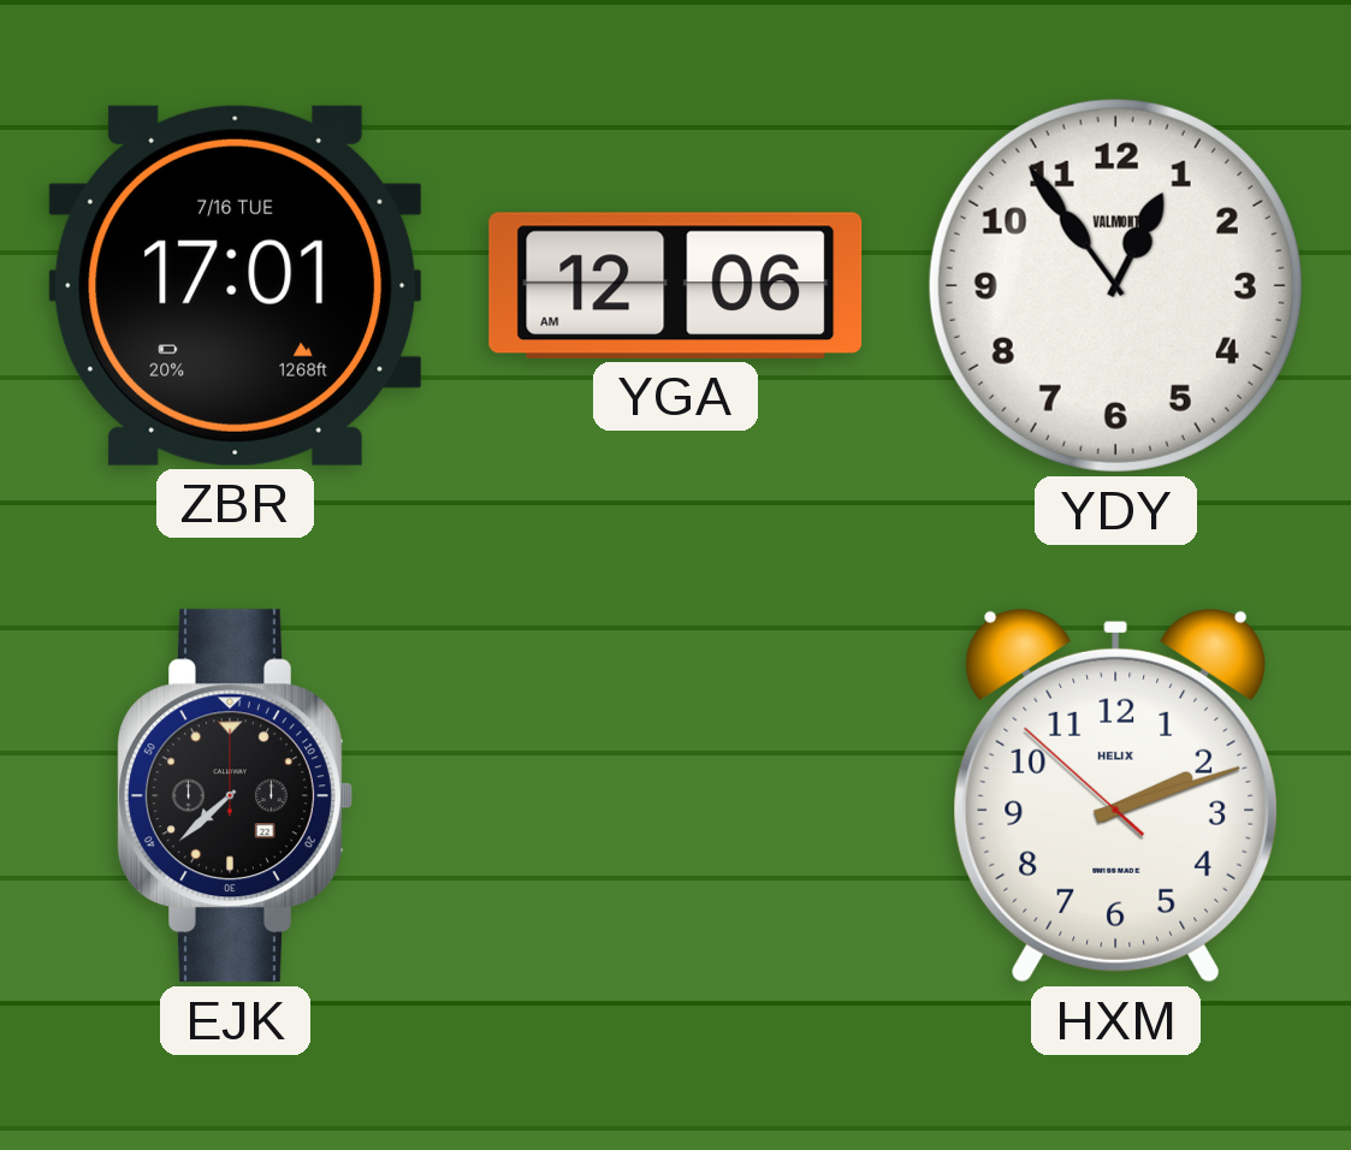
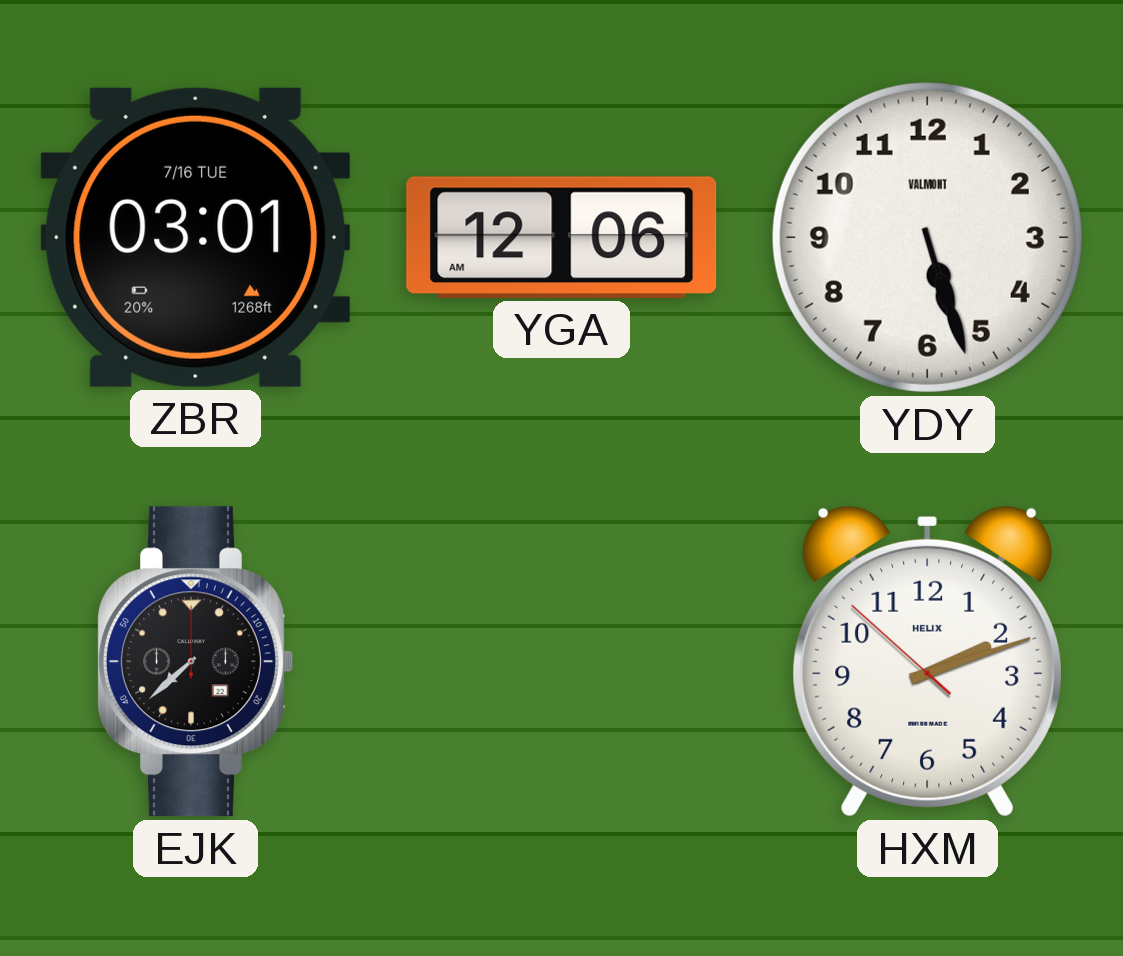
ZBR: 17:01 -> 03:01
YDY: 12:54 -> 5:27
